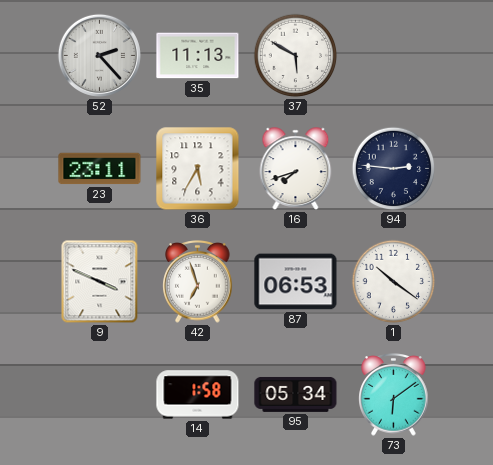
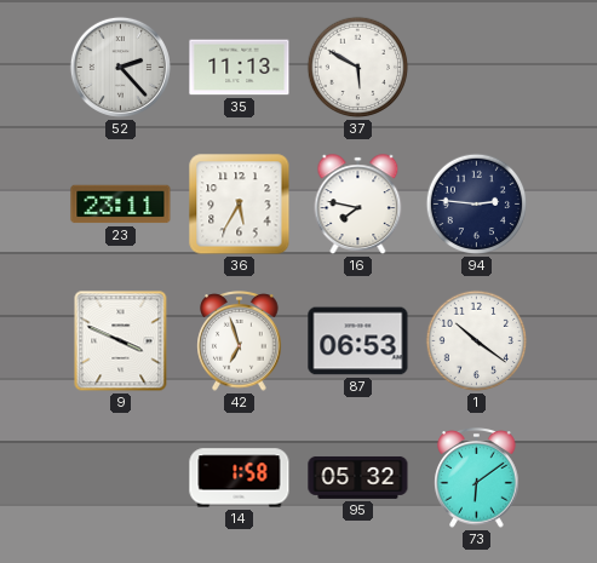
16: 7:42 -> 7:47
95: 05:34 -> 05:32
